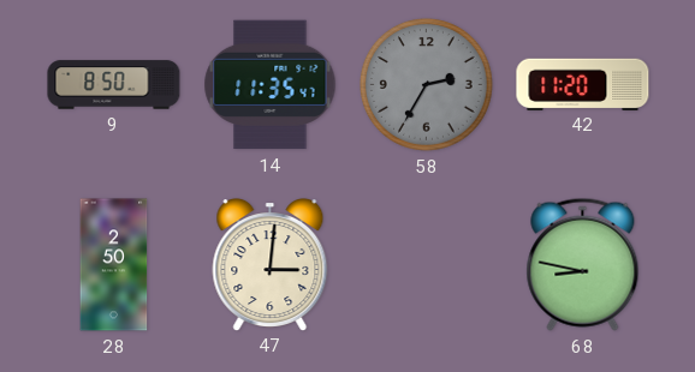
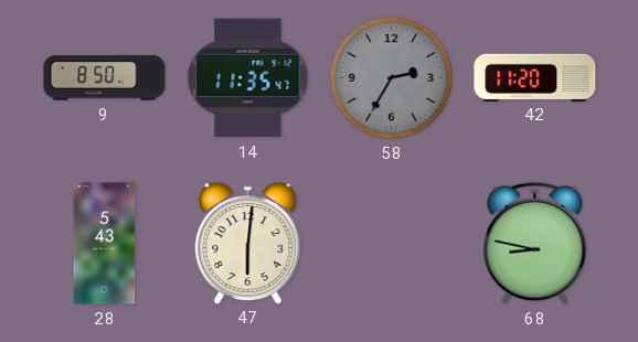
28: 2:50 -> 5:43
47: 3:01 -> 6:01
